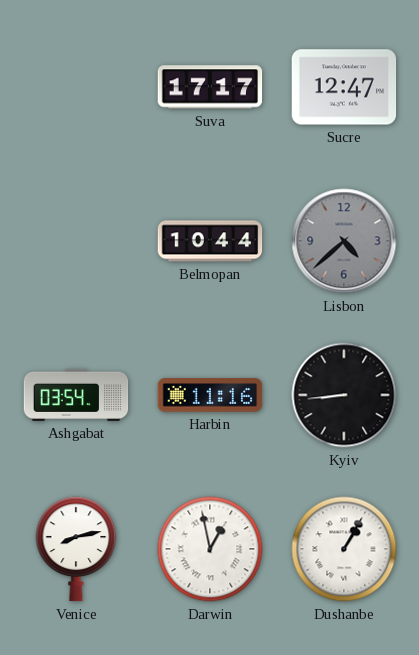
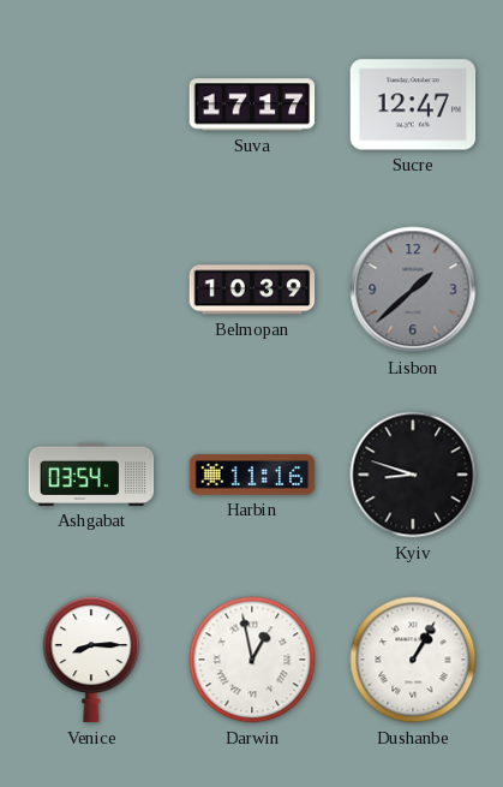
Belmopan: 10:44 -> 10:39
Lisbon: 4:38 -> 1:38
Kyiv: 8:44 -> 8:48
Venice: 8:13 -> 8:15
